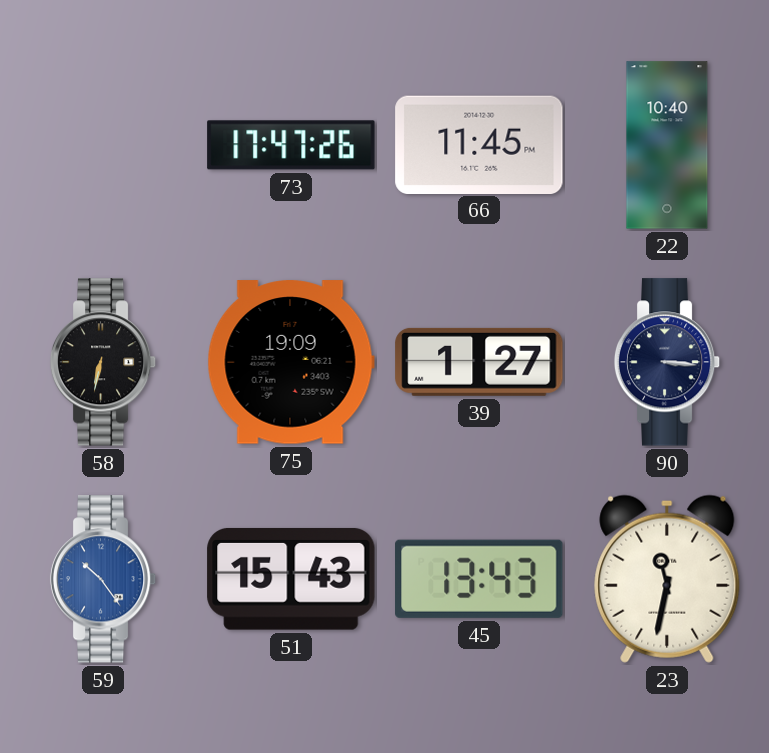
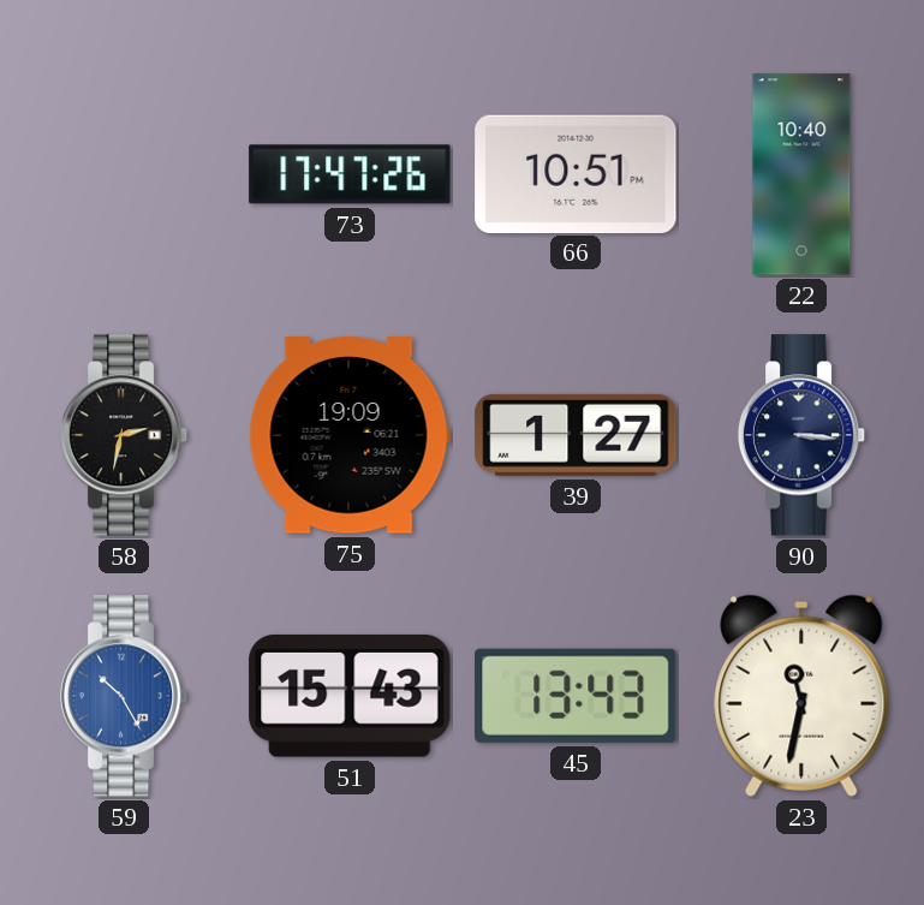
66: 11:45 -> 10:51
58: 6:32 -> 2:32
59: 10:24 -> 10:25
